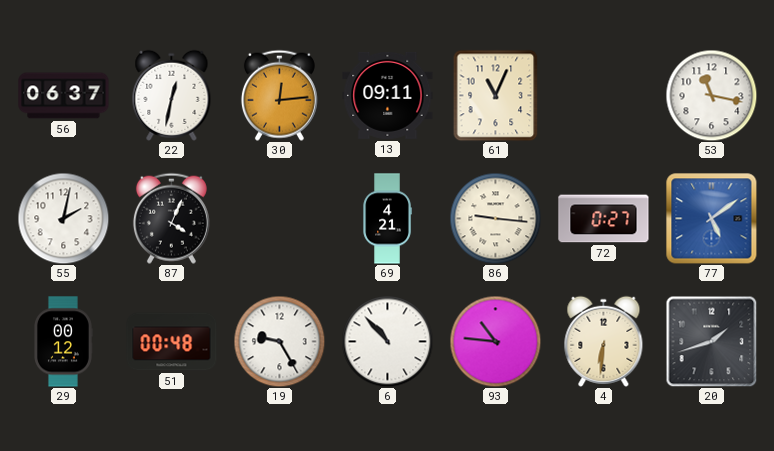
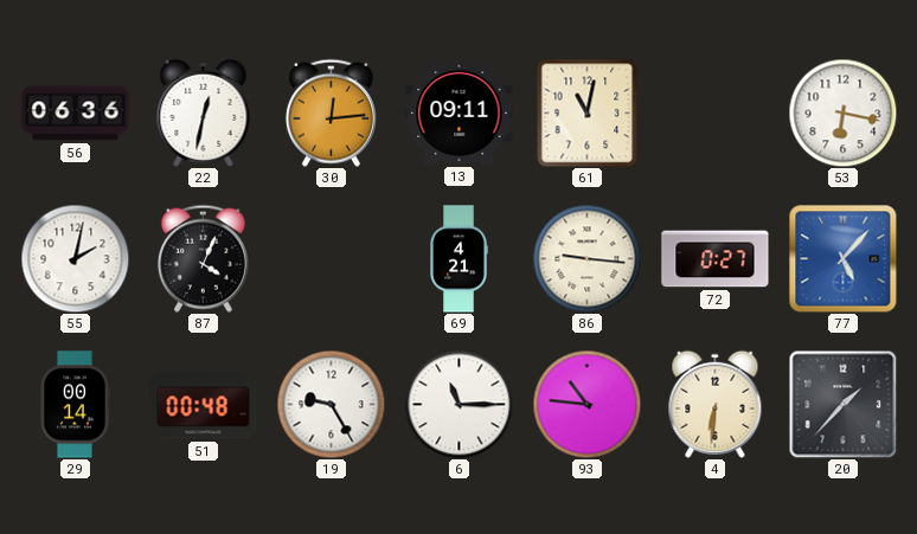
56: 06:37 -> 06:36
61: 11:04 -> 11:02
53: 11:17 -> 6:17
77: 5:09 -> 5:07
29: 00:12 -> 00:14
6: 10:53 -> 11:15
20: 1:42 -> 1:37
